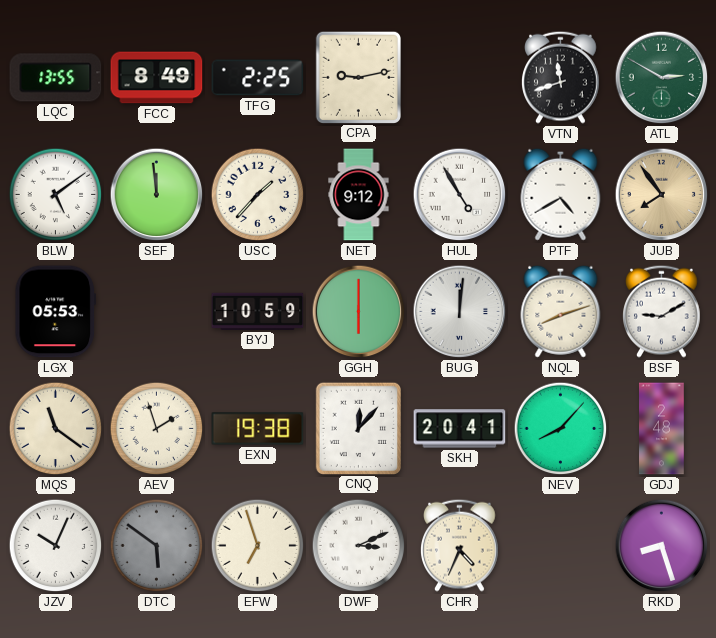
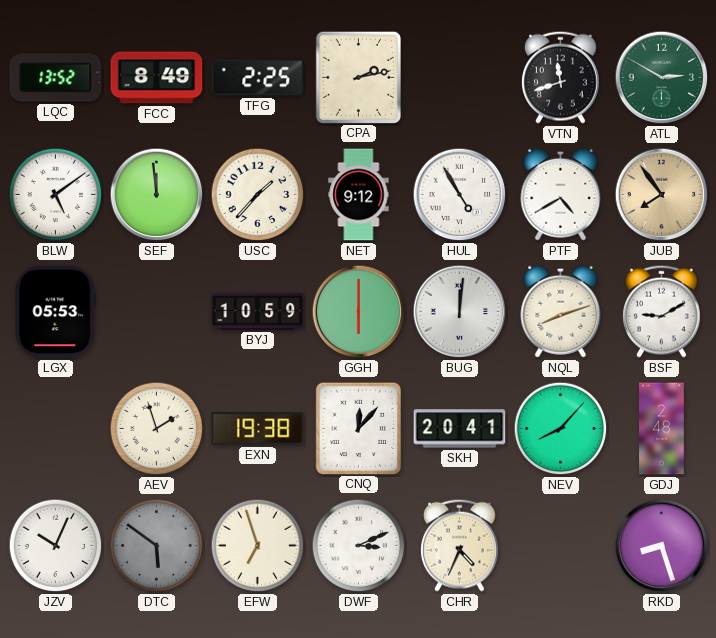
LQC: 13:55 -> 13:52
CPA: 9:13 -> 2:13
MQS: 11:21 -> none
